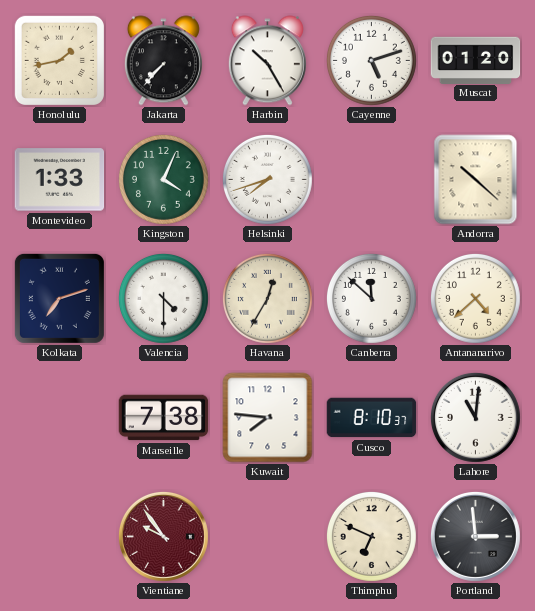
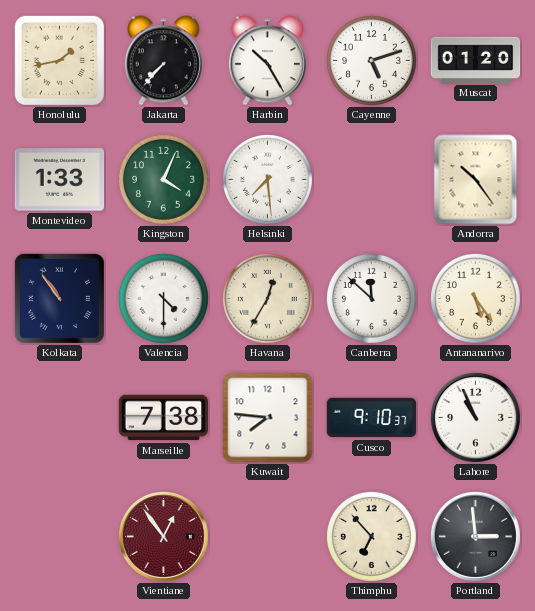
Helsinki: 7:42 -> 7:29
Andorra: 10:22 -> 10:24
Kolkata: 7:12 -> 10:54
Antananarivo: 4:38 -> 5:24
Cusco: 8:10 -> 9:10
Lahore: 11:01 -> 10:56
Vientiane: 9:54 -> 12:54
Thimphu: 6:49 -> 6:53
